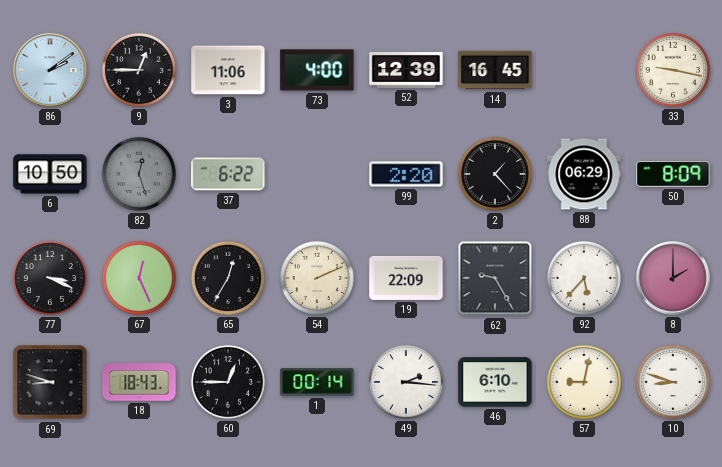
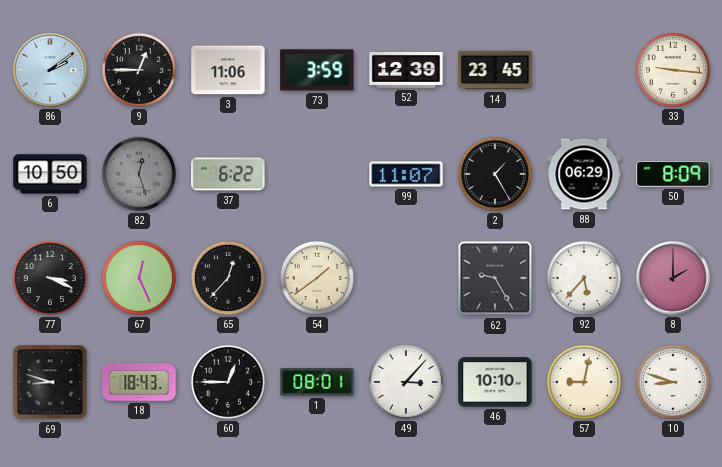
73: 4:00 -> 3:59
14: 16:45 -> 23:45
33: 9:17 -> 9:16
99: 2:20 -> 11:07
2: 1:23 -> 1:25
65: 12:35 -> 12:37
54: 2:11 -> 1:39
19: 22:09 -> none
1: 00:14 -> 08:01
49: 2:16 -> 3:07
46: 6:10 -> 10:10
